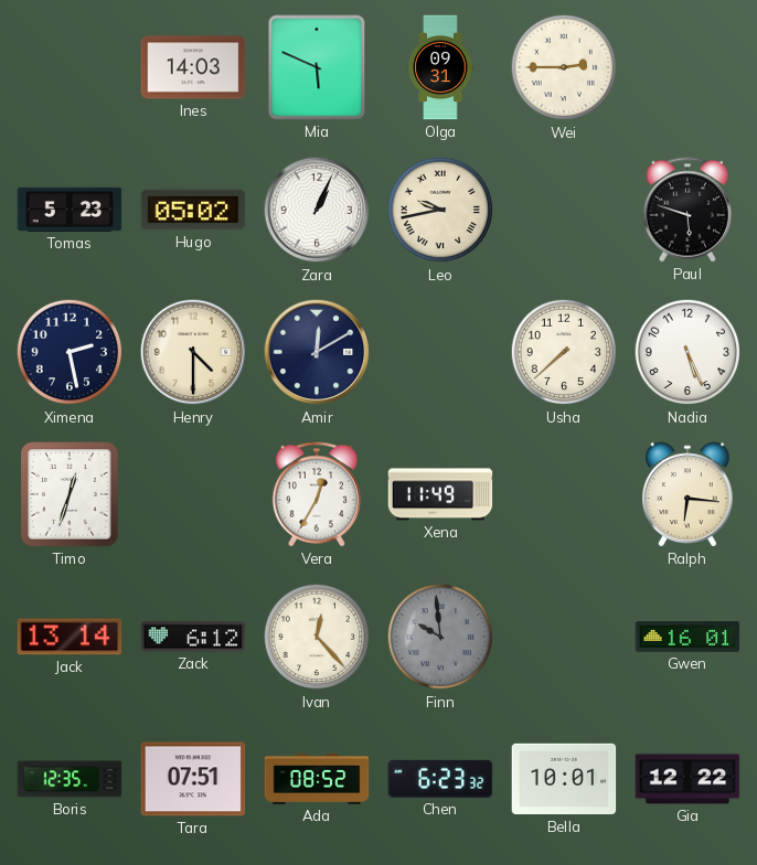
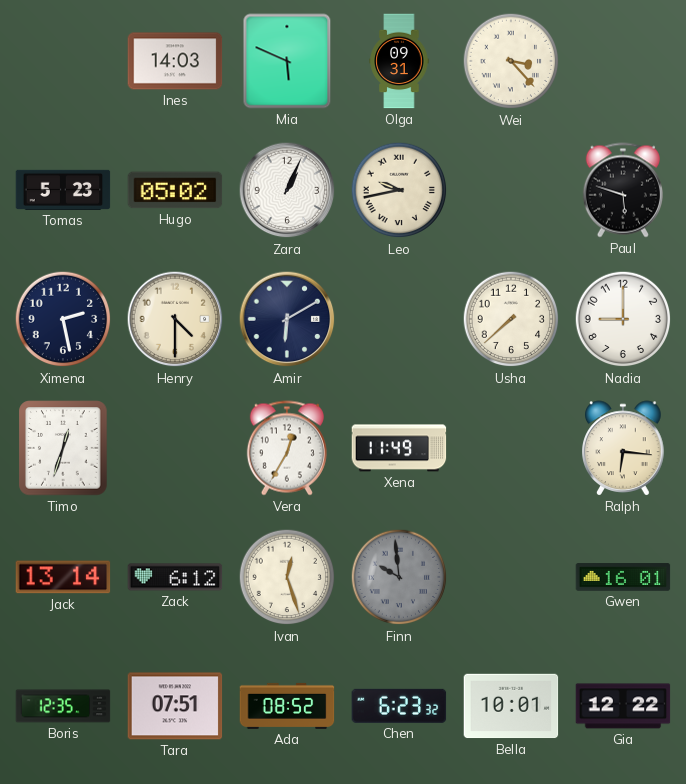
Wei: 2:45 -> 3:23
Amir: 12:10 -> 6:10
Nadia: 5:26 -> 9:00
Ivan: 12:23 -> 12:27
